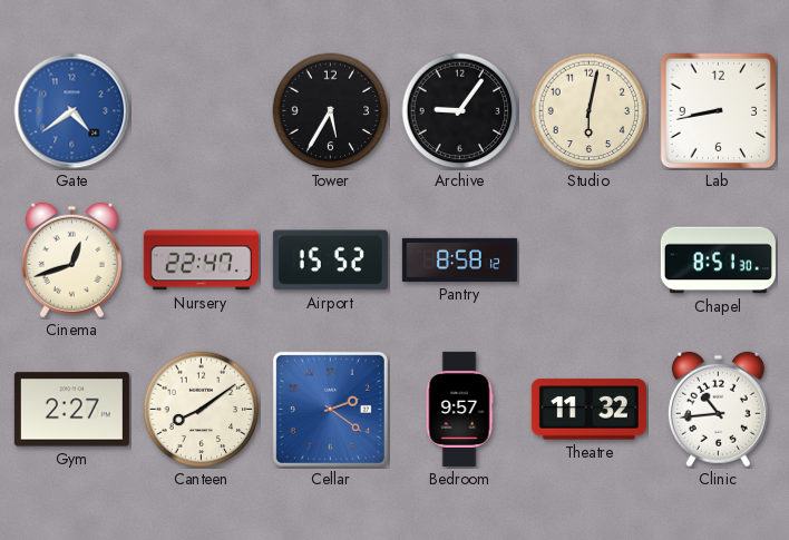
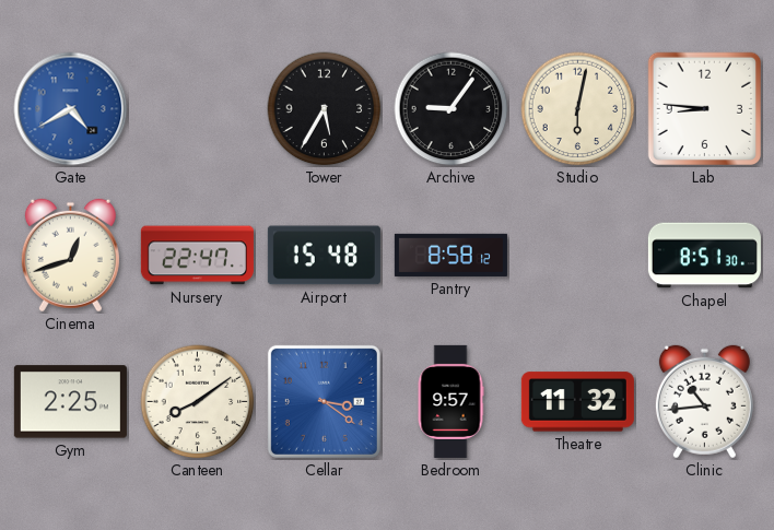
Gate: 4:39 -> 4:40
Lab: 8:43 -> 8:46
Airport: 15:52 -> 15:48
Gym: 2:27 -> 2:25
Cellar: 2:21 -> 3:21
